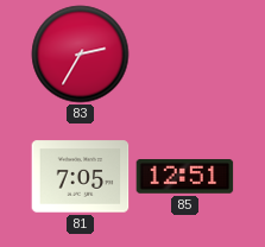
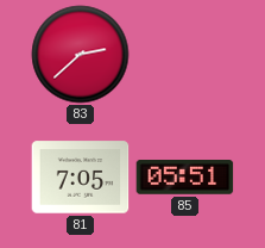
83: 2:35 -> 2:38
85: 12:51 -> 05:51
